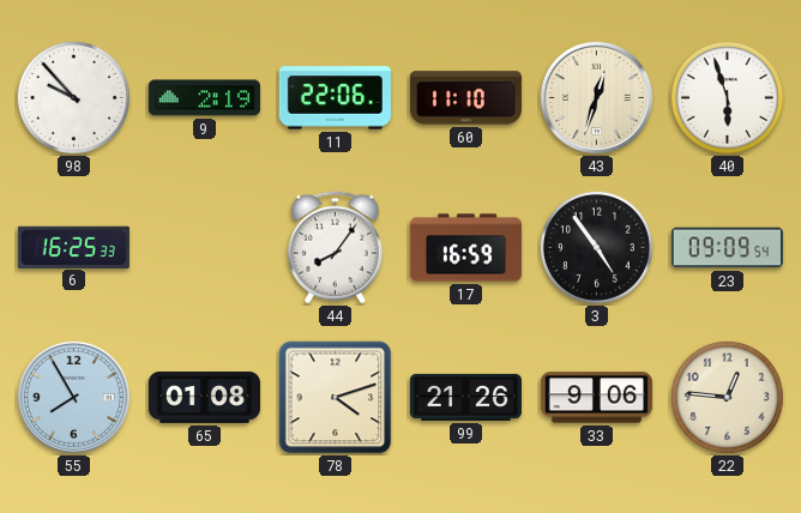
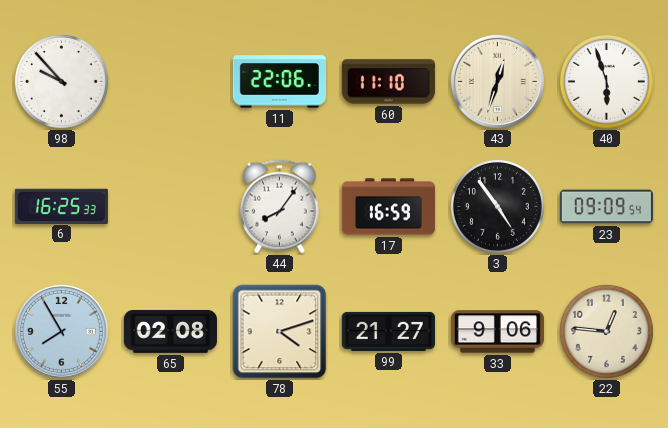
9: 2:19 -> none
65: 01:08 -> 02:08
99: 21:26 -> 21:27
